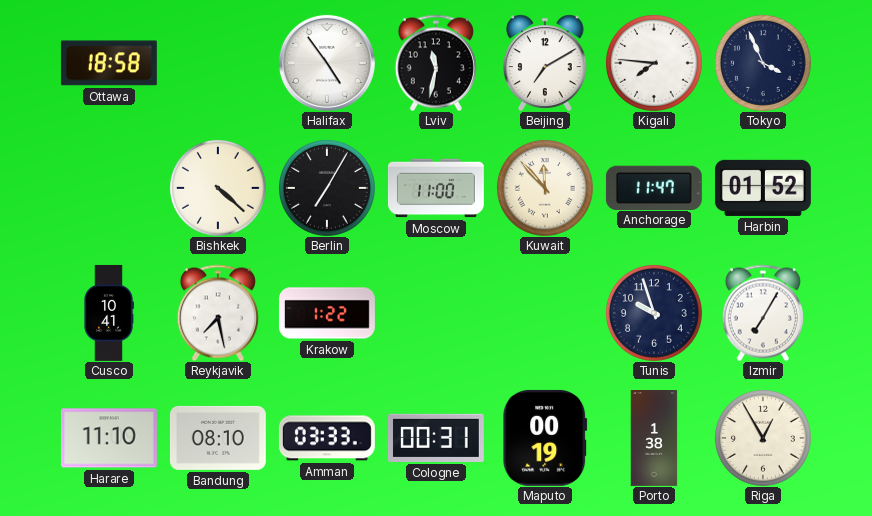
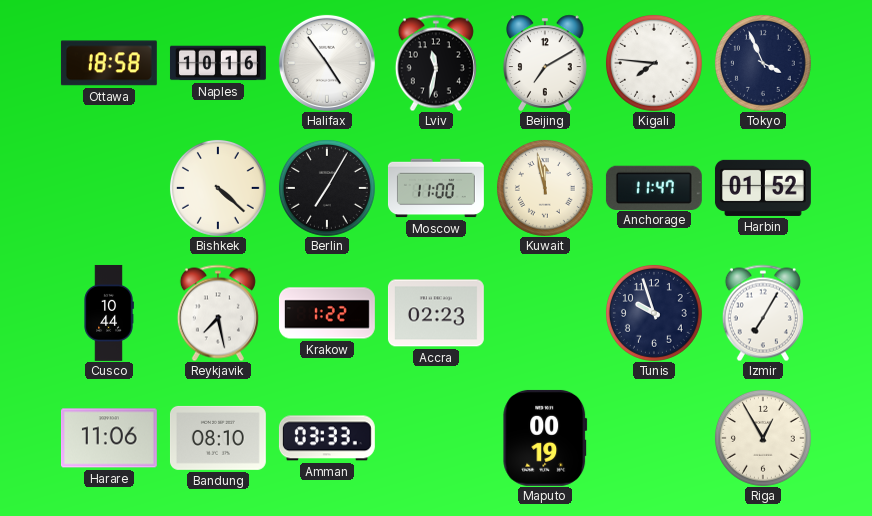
Naples: none -> 10:16
Kuwait: 11:53 -> 11:58
Cusco: 10:41 -> 10:44
Accra: none -> 02:23
Harare: 11:10 -> 11:06
Cologne: 00:31 -> none
Porto: 1:38 -> none
